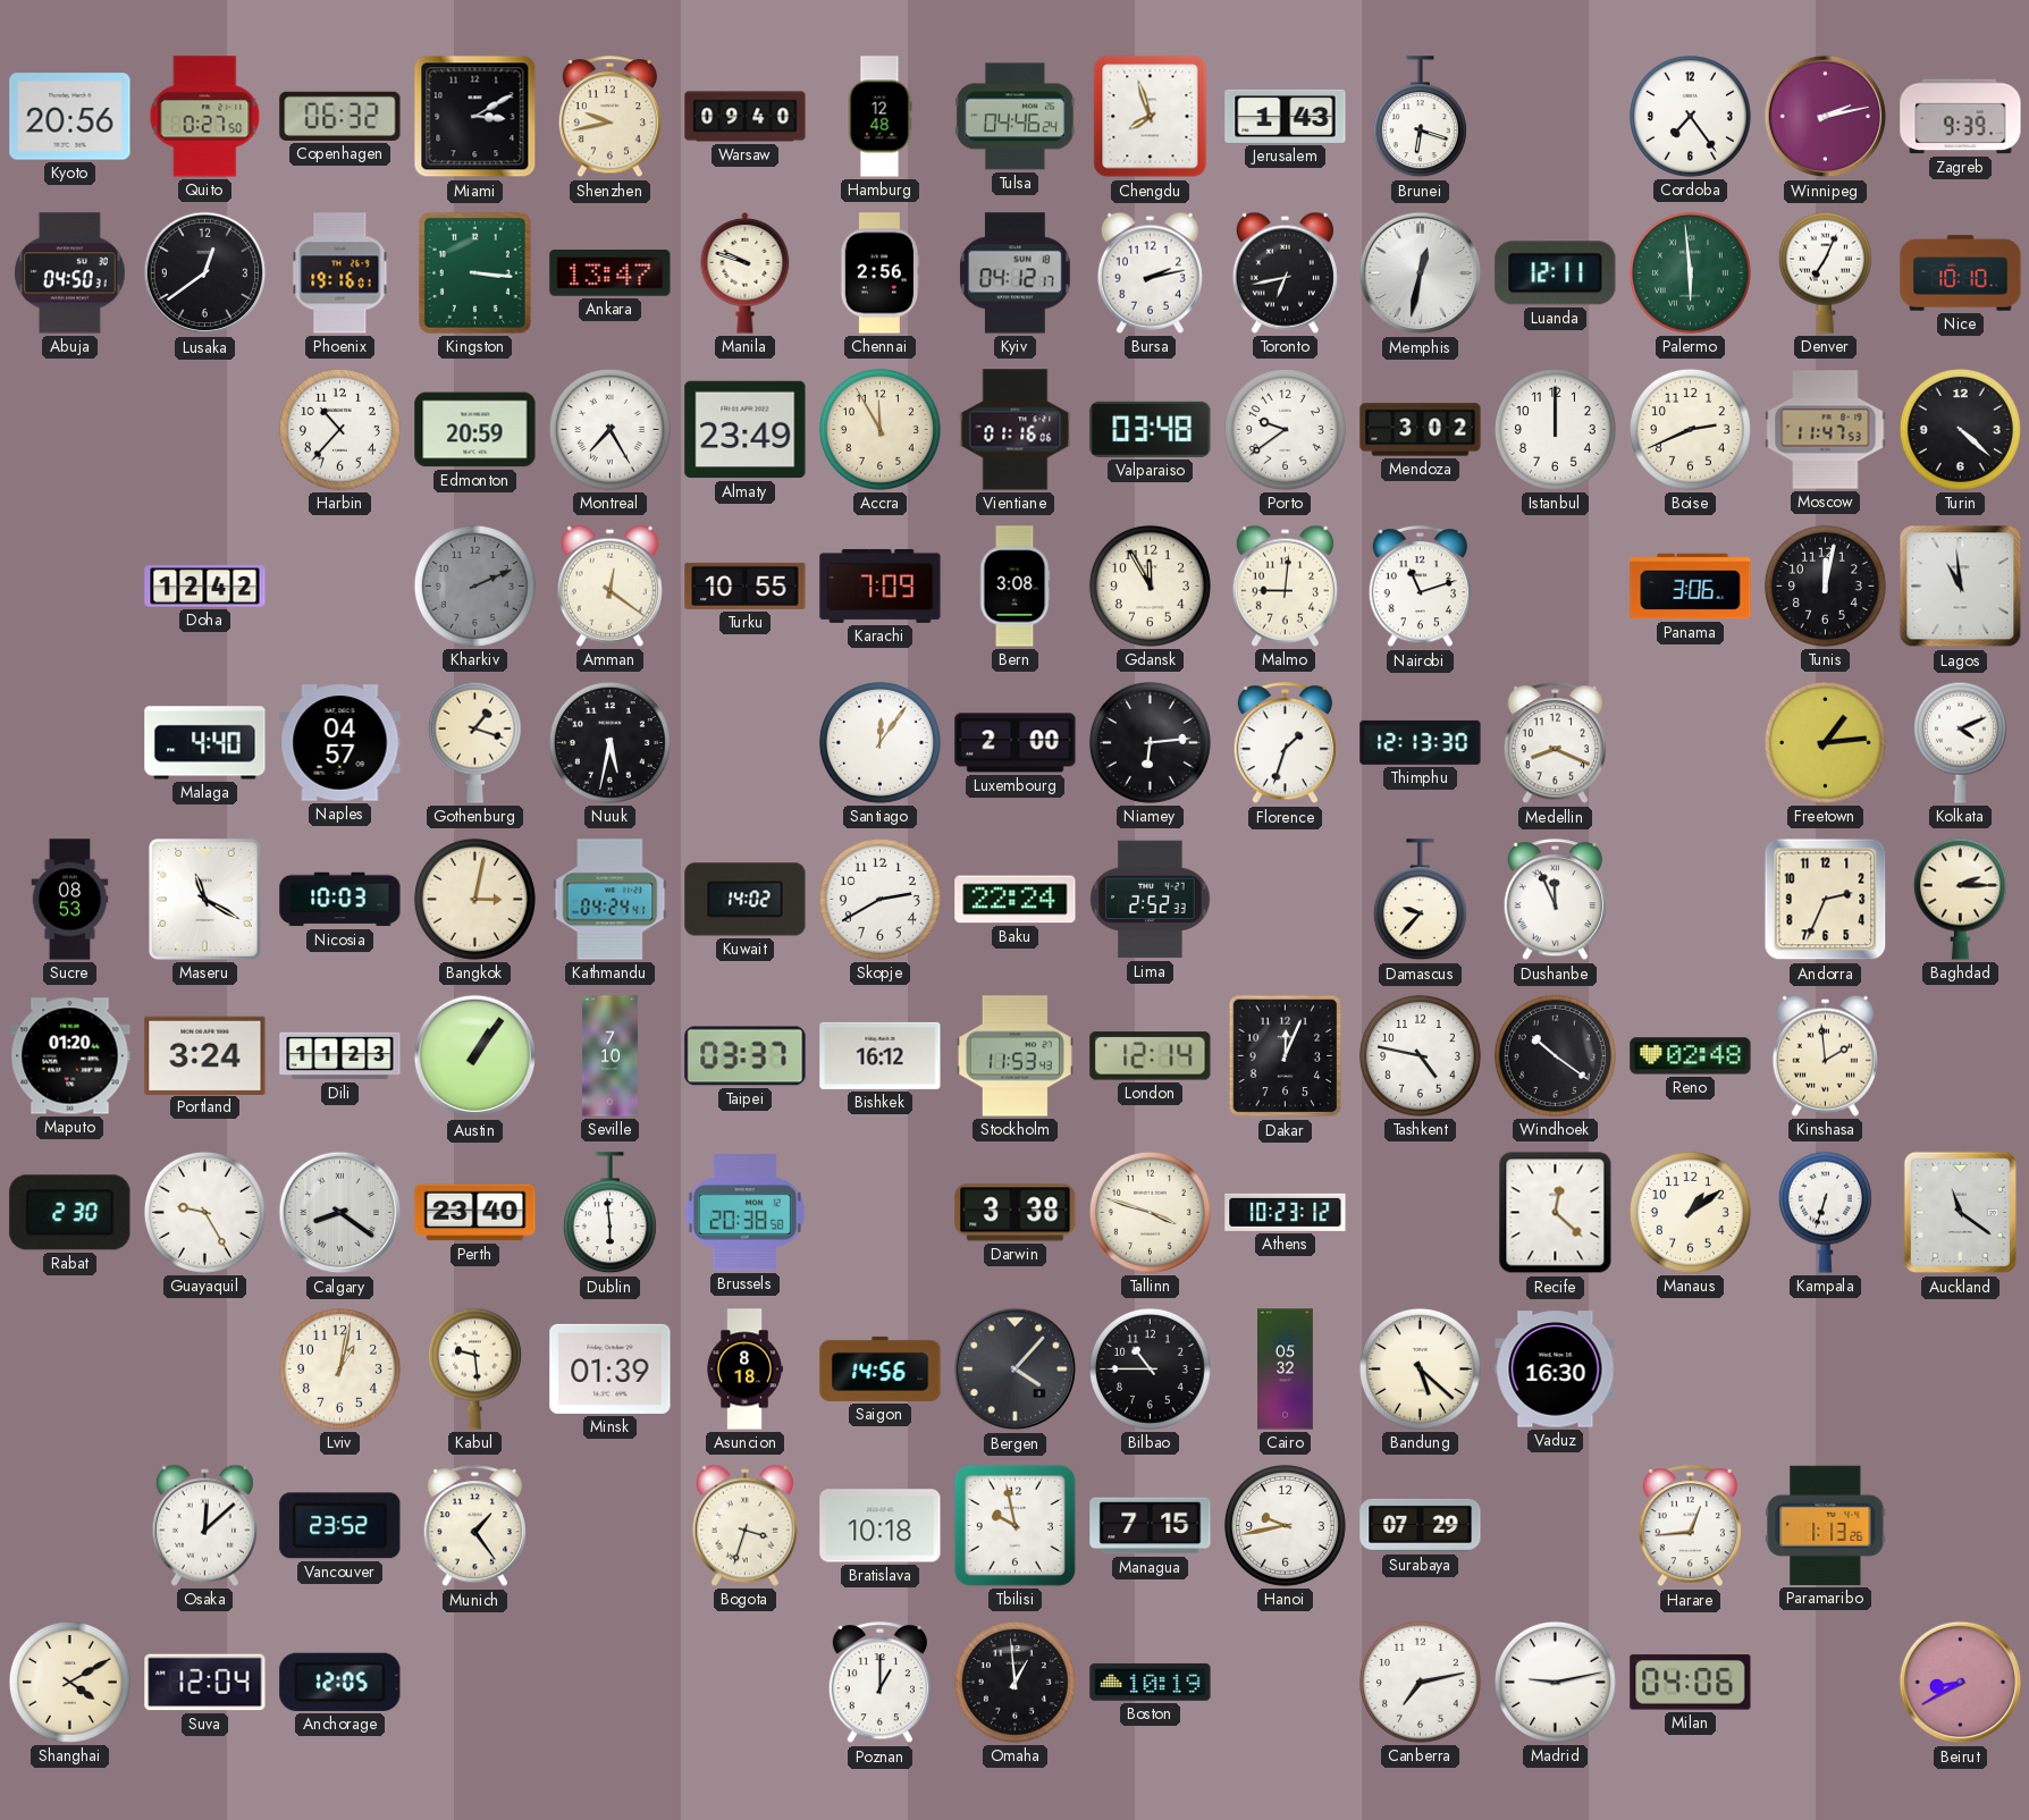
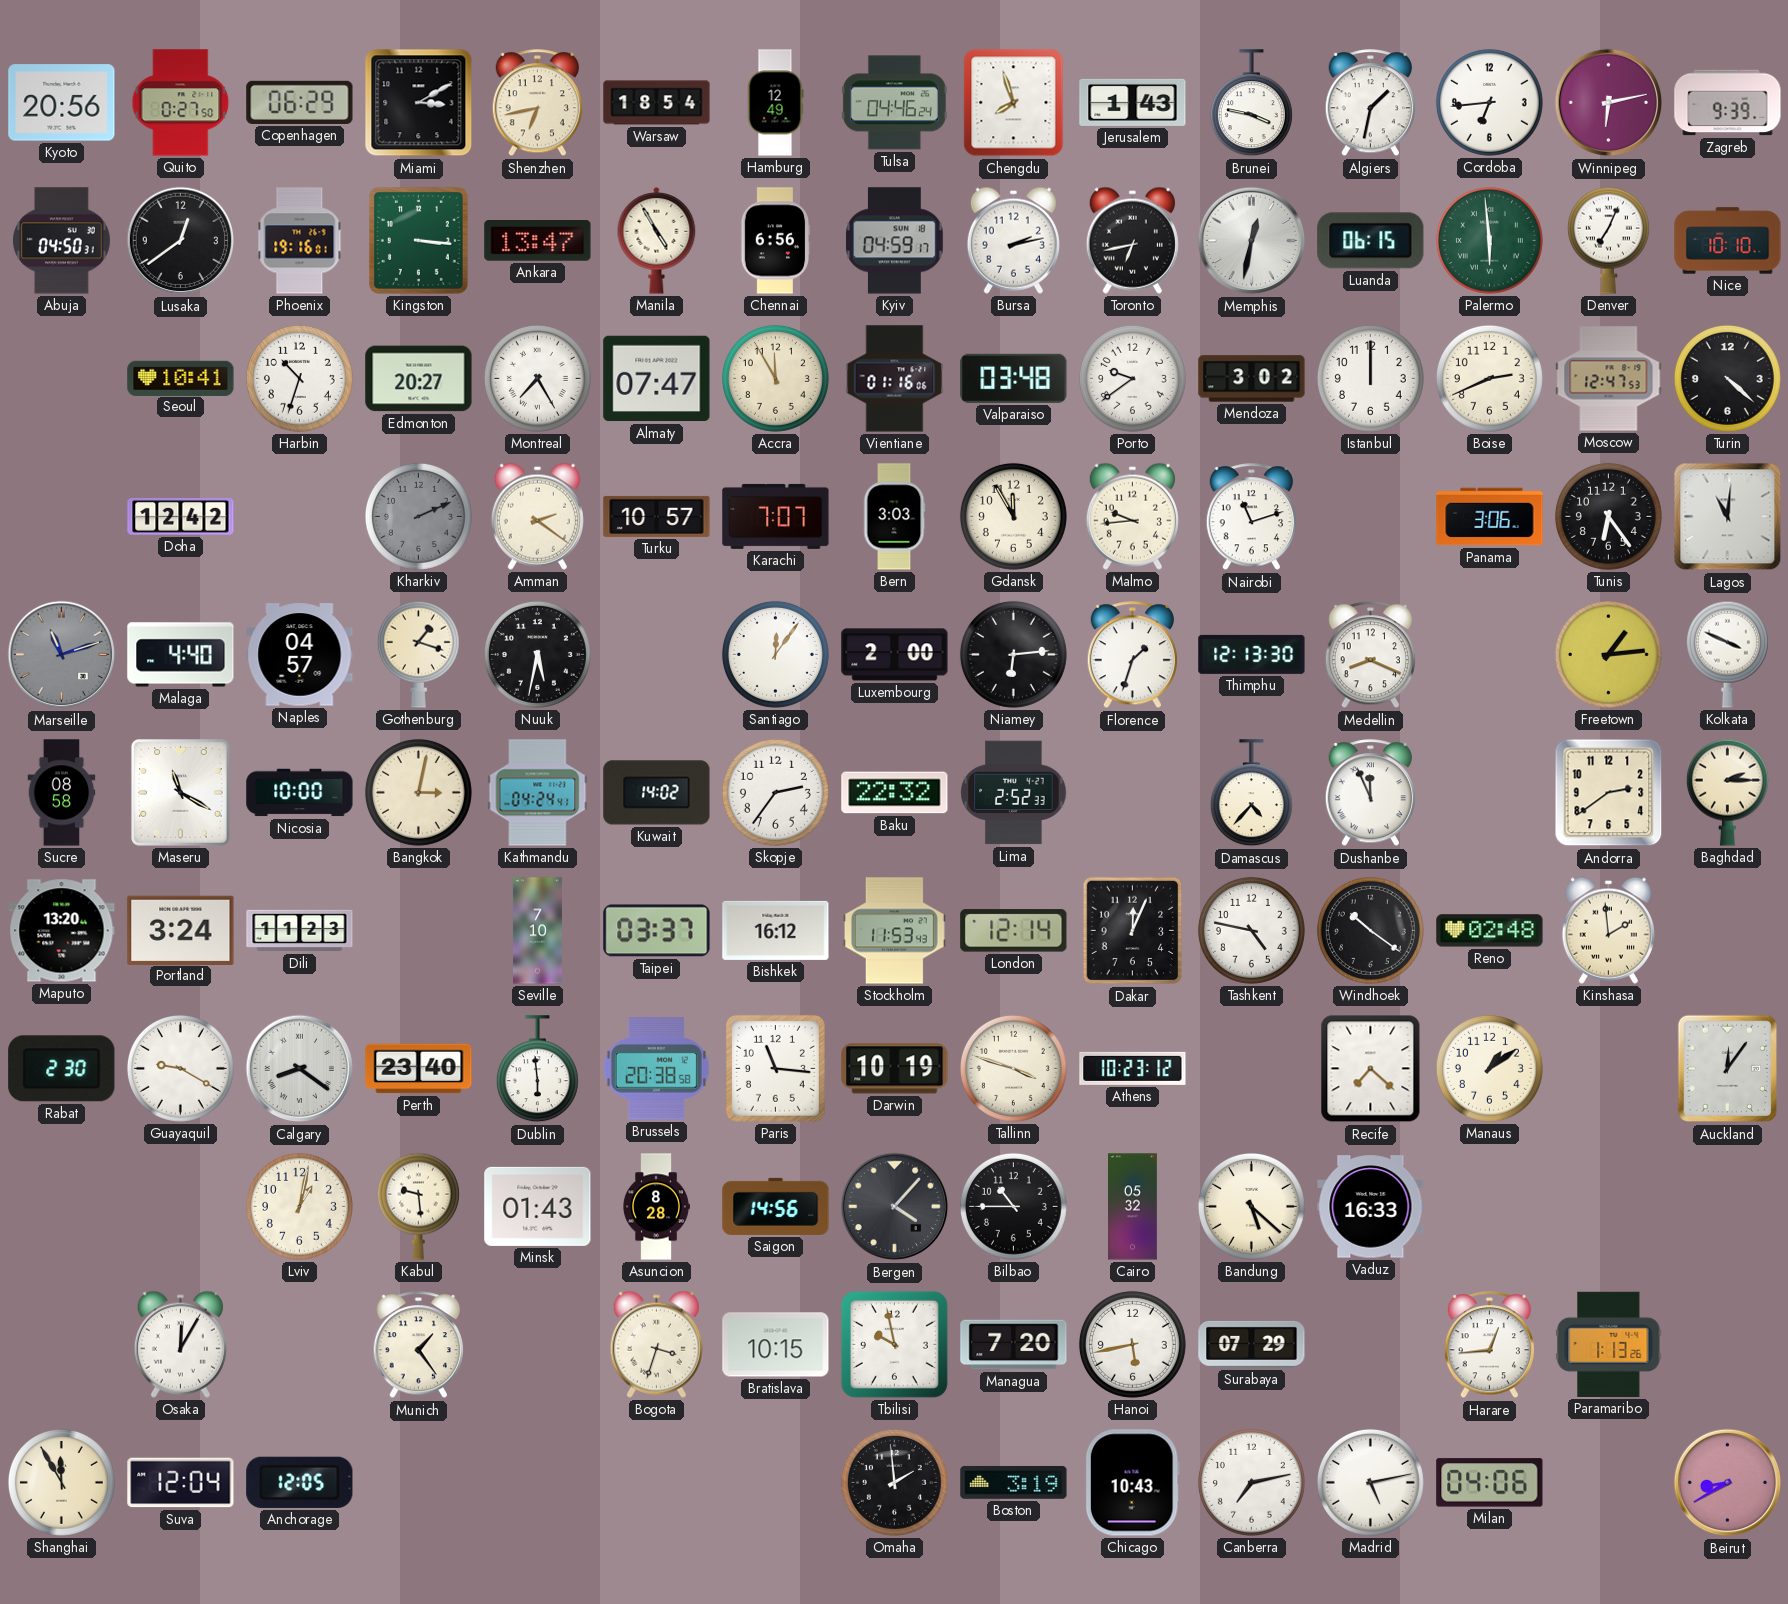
Copenhagen: 06:32 -> 06:29
Shenzhen: 9:43 -> 6:43
Warsaw: 09:40 -> 18:54
Hamburg: 12:48 -> 12:49
Brunei: 6:18 -> 3:47
Algiers: none -> 1:32
Cordoba: 7:24 -> 6:44
Winnipeg: 2:13 -> 6:13
Manila: 9:48 -> 4:55
Chennai: 2:56 -> 6:56
Kyiv: 04:12 -> 04:59
Luanda: 12:11 -> 06:15
Seoul: none -> 10:41
Harbin: 10:37 -> 10:33
Edmonton: 20:59 -> 20:27
Almaty: 23:49 -> 07:47
Moscow: 11:47 -> 12:47
Amman: 12:21 -> 2:21
Turku: 10:55 -> 10:57
Karachi: 7:09 -> 7:07
Bern: 3:08 -> 3:03
Malmo: 9:01 -> 9:44
Tunis: 12:02 -> 6:24
Lagos: 10:59 -> 11:01
Marseille: none -> 11:12
Kolkata: 4:11 -> 3:49
Sucre: 08:53 -> 08:58
Nicosia: 10:03 -> 10:00
Skopje: 2:40 -> 2:36
Baku: 22:24 -> 22:32
Damascus: 9:37 -> 4:37
Andorra: 2:34 -> 2:39
Maputo: 01:20 -> 13:20
Austin: 1:06 -> none
Guayaquil: 9:25 -> 9:20
Paris: none -> 11:16
Darwin: 3:38 -> 10:19
Recife: 12:22 -> 7:22
Kampala: 6:33 -> none
Auckland: 11:21 -> 12:06
Minsk: 01:39 -> 01:43
Asuncion: 8:18 -> 8:28
Vaduz: 16:30 -> 16:33
Osaka: 12:08 -> 12:05
Vancouver: 23:52 -> none
Bratislava: 10:18 -> 10:15
Managua: 7:15 -> 7:20
Hanoi: 9:43 -> 5:43
Shanghai: 4:10 -> 11:55
Poznan: 1:00 -> none
Omaha: 12:59 -> 1:59
Boston: 10:19 -> 3:19
Chicago: none -> 10:43
Madrid: 9:13 -> 5:13
